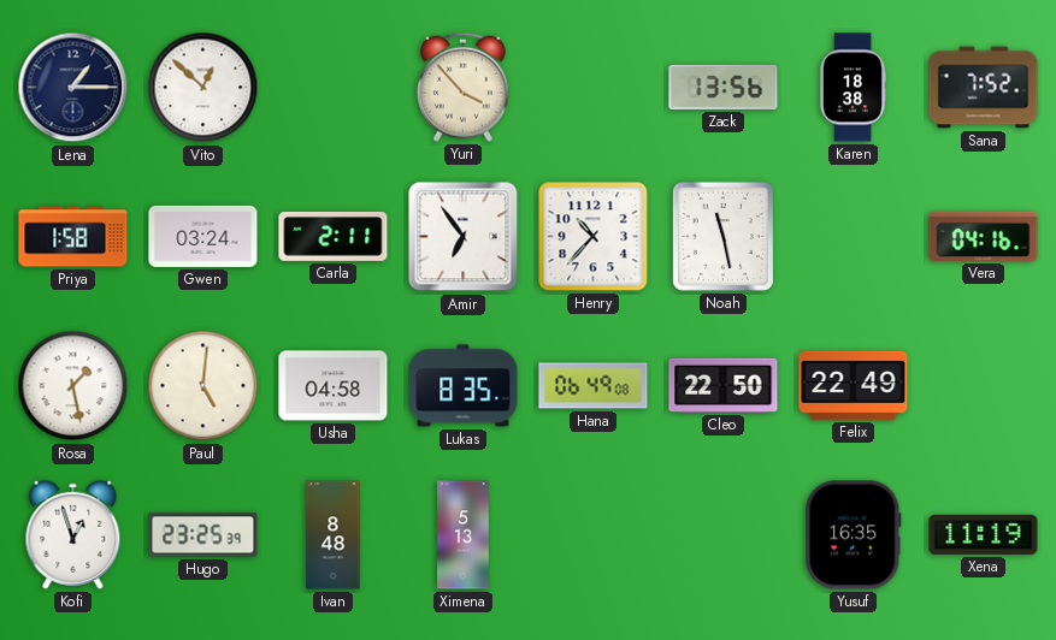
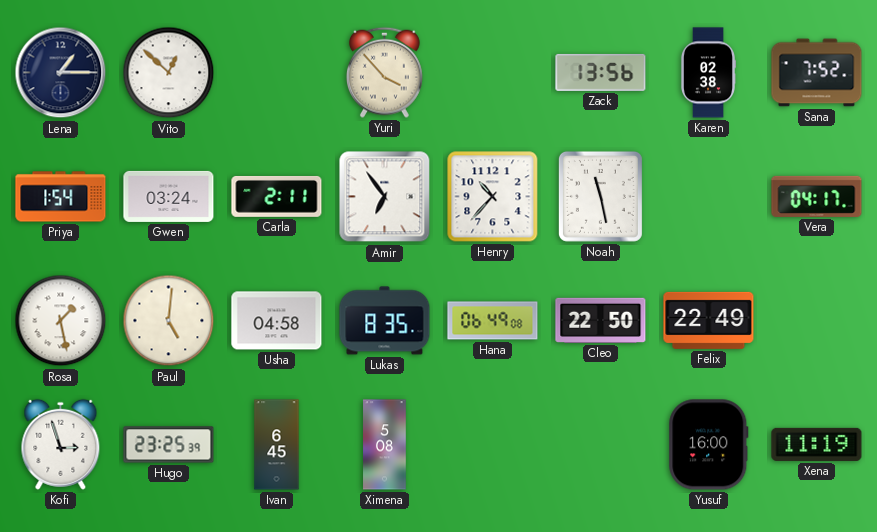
Karen: 18:38 -> 02:38
Priya: 1:58 -> 1:54
Vera: 04:16 -> 04:17
Kofi: 12:57 -> 2:57
Ivan: 8:48 -> 6:45
Ximena: 5:13 -> 5:08
Yusuf: 16:35 -> 16:00
